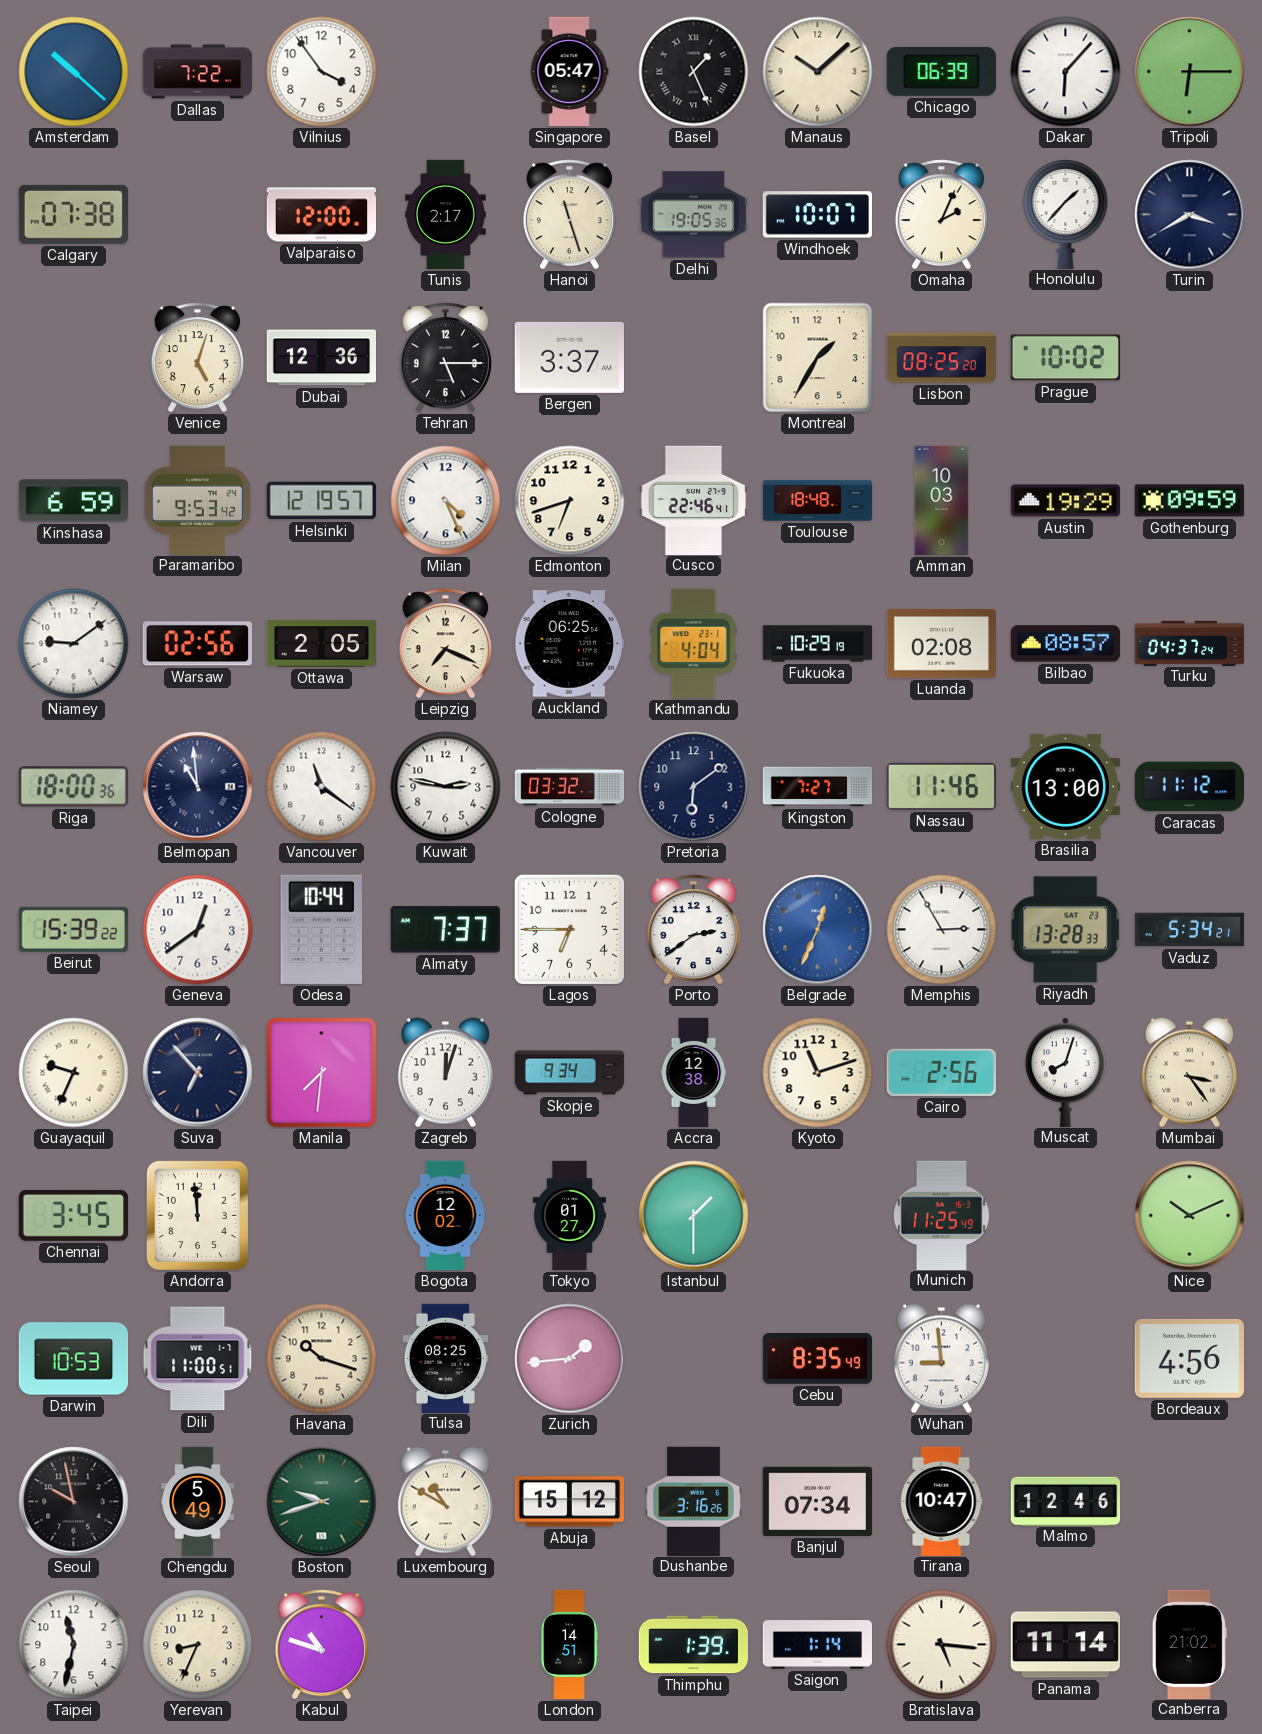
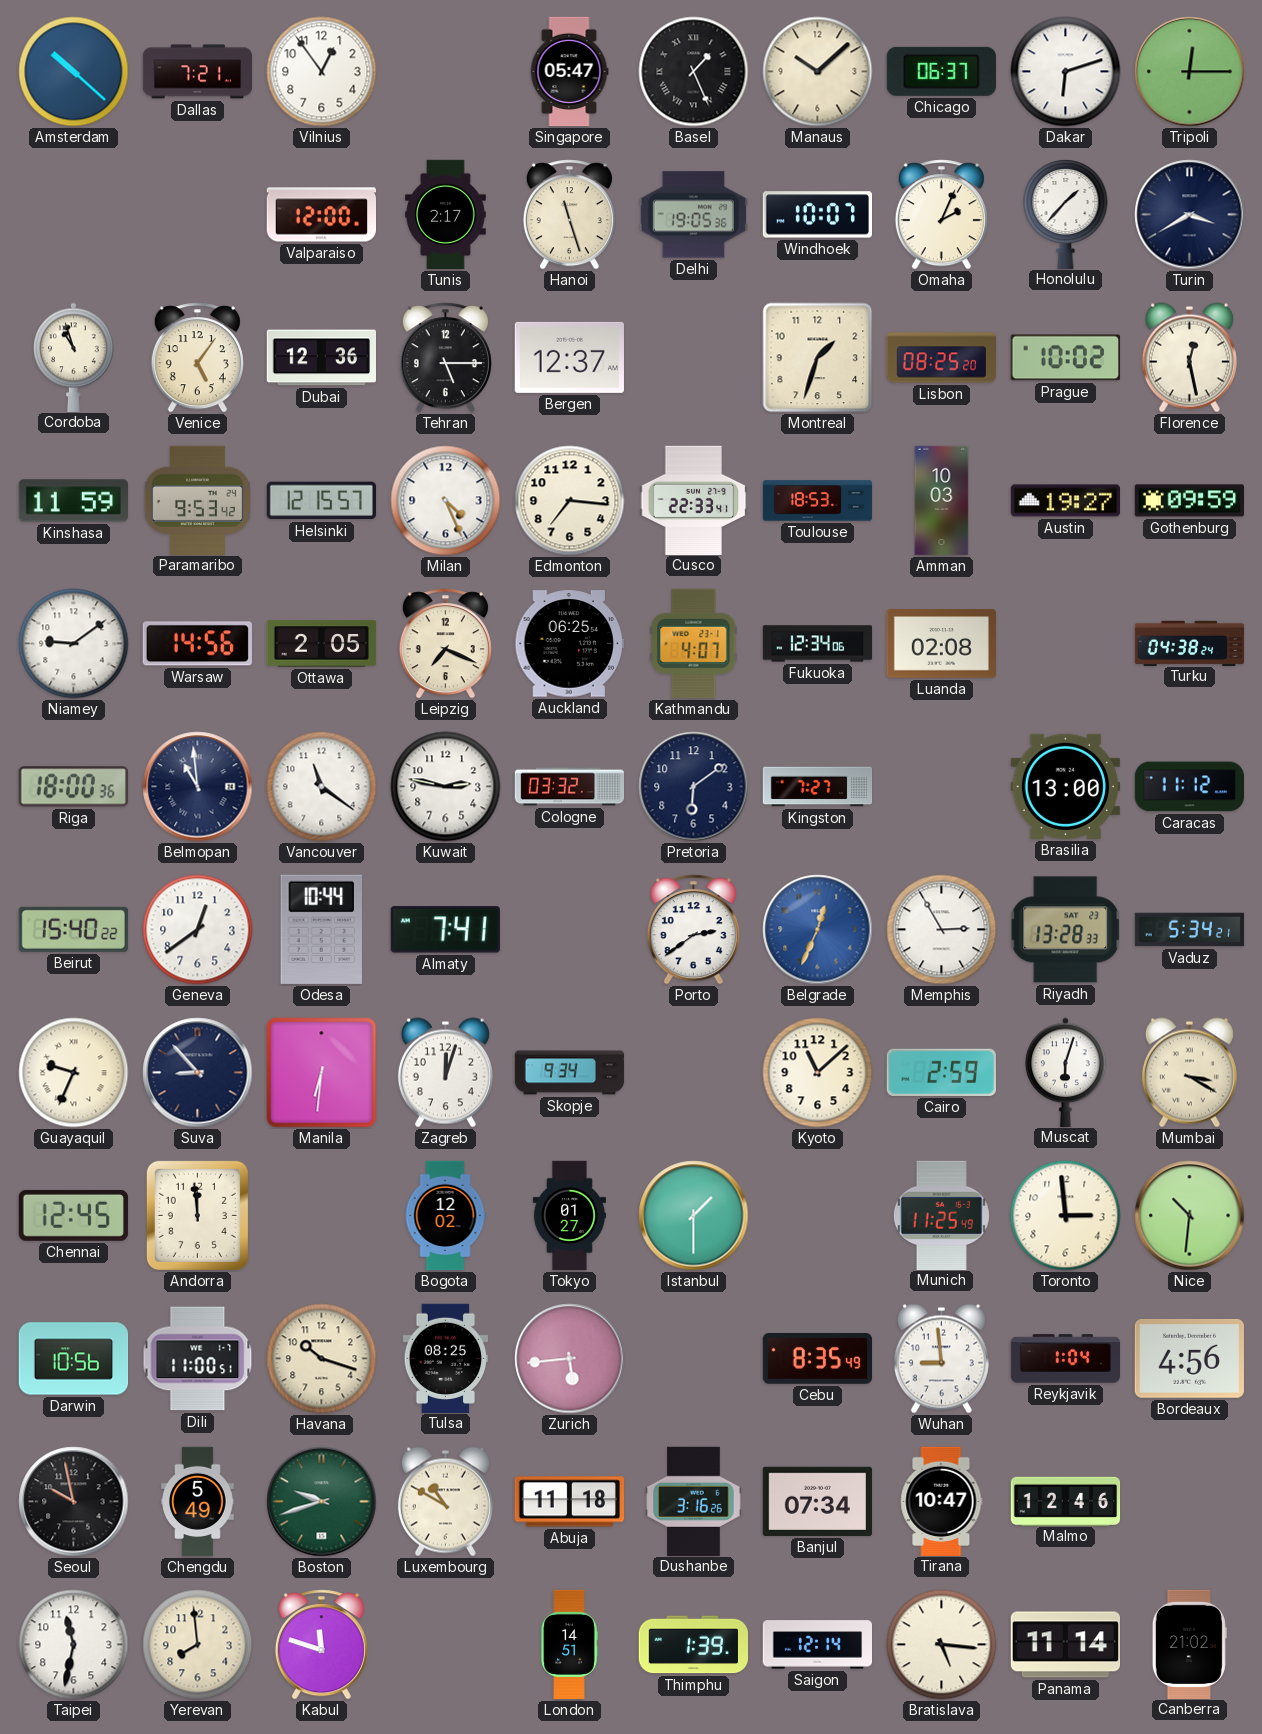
Dallas: 7:22 -> 7:21
Vilnius: 3:54 -> 12:54
Chicago: 06:39 -> 06:37
Dakar: 6:07 -> 6:12
Tripoli: 6:15 -> 12:15
Calgary: 07:38 -> none
Cordoba: none -> 10:57
Venice: 5:03 -> 5:06
Bergen: 3:37 -> 12:37
Montreal: 1:35 -> 1:33
Florence: none -> 12:28
Kinshasa: 6:59 -> 11:59
Helsinki: 12:19 -> 12:15
Edmonton: 6:42 -> 7:16
Cusco: 22:46 -> 22:33
Toulouse: 18:48 -> 18:53
Austin: 19:29 -> 19:27
Warsaw: 02:56 -> 14:56
Kathmandu: 4:04 -> 4:07
Fukuoka: 10:29 -> 12:34
Bilbao: 08:57 -> none
Turku: 04:37 -> 04:38
Nassau: 11:46 -> none
Beirut: 15:39 -> 15:40
Almaty: 7:37 -> 7:41
Lagos: 6:45 -> none
Suva: 6:53 -> 8:53
Manila: 7:31 -> 6:31
Accra: 12:38 -> none
Kyoto: 11:12 -> 11:08
Cairo: 2:56 -> 2:59
Muscat: 8:03 -> 6:03
Mumbai: 3:24 -> 3:20
Chennai: 3:45 -> 12:45
Toronto: none -> 2:59
Nice: 10:11 -> 10:31
Darwin: 10:53 -> 10:56
Zurich: 1:44 -> 5:44
Reykjavik: none -> 1:04
Abuja: 15:12 -> 11:18
Yerevan: 8:34 -> 7:59
Kabul: 10:48 -> 11:48
Saigon: 1:14 -> 12:14
